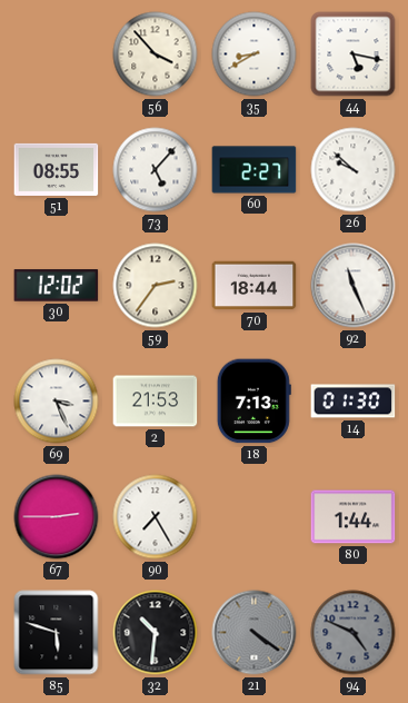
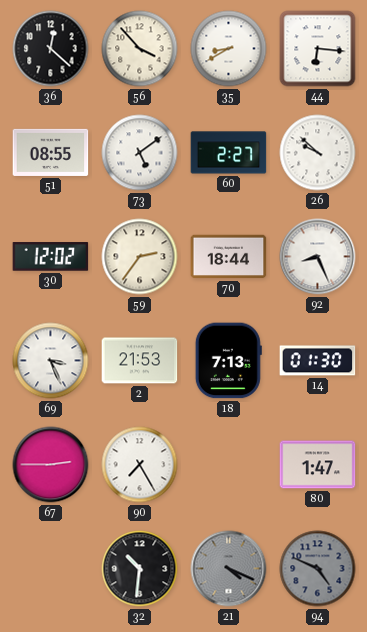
36: none -> 12:22
44: 5:17 -> 6:16
73: 5:07 -> 5:09
92: 11:26 -> 8:26
80: 1:44 -> 1:47
85: 5:48 -> none
21: 4:21 -> 4:19
